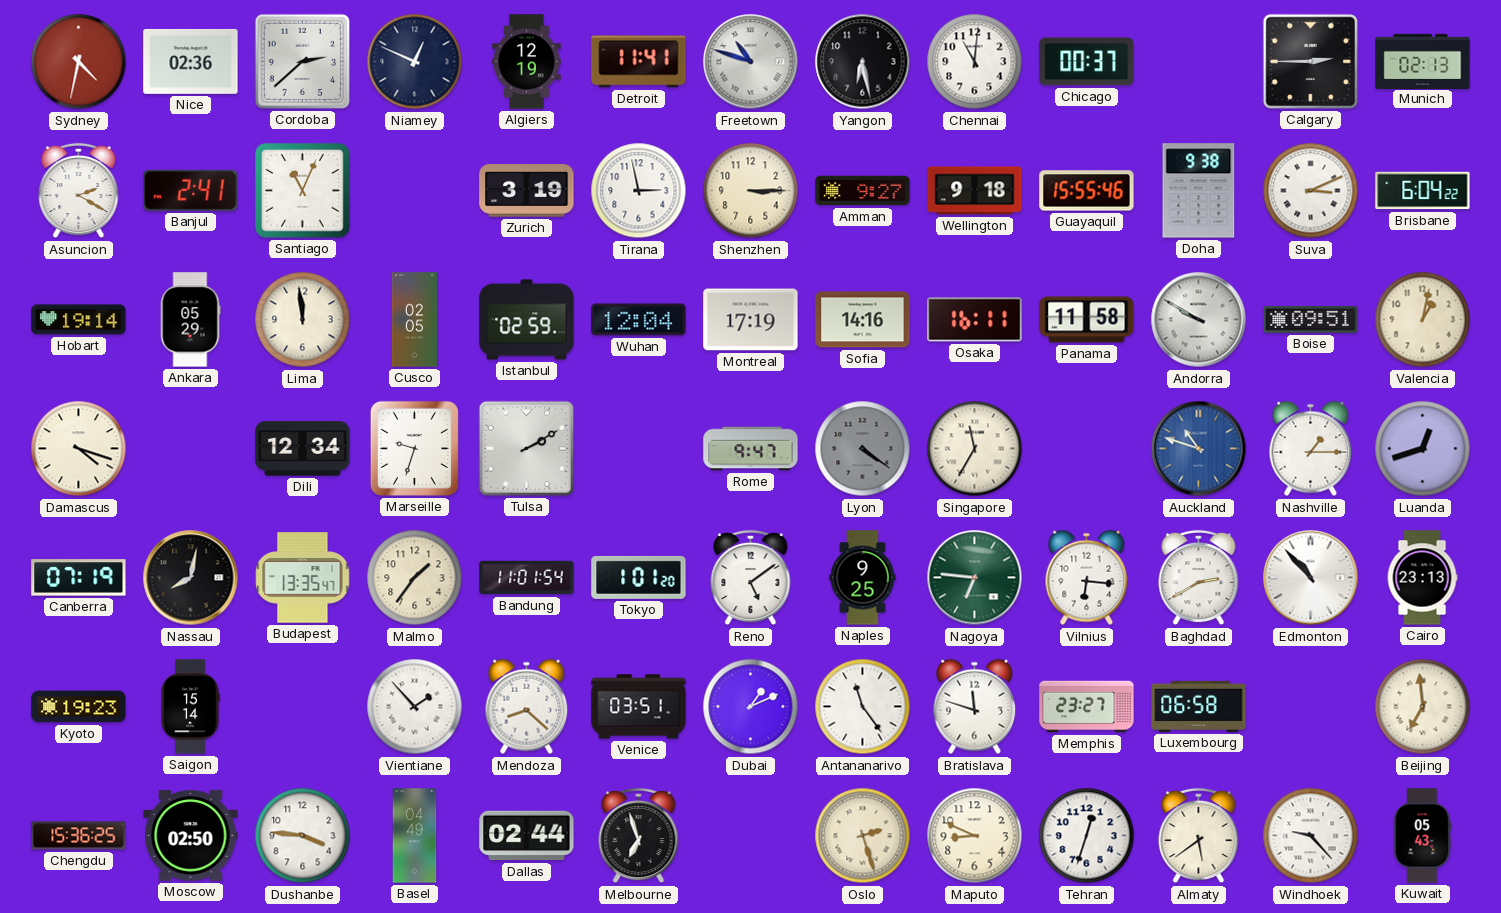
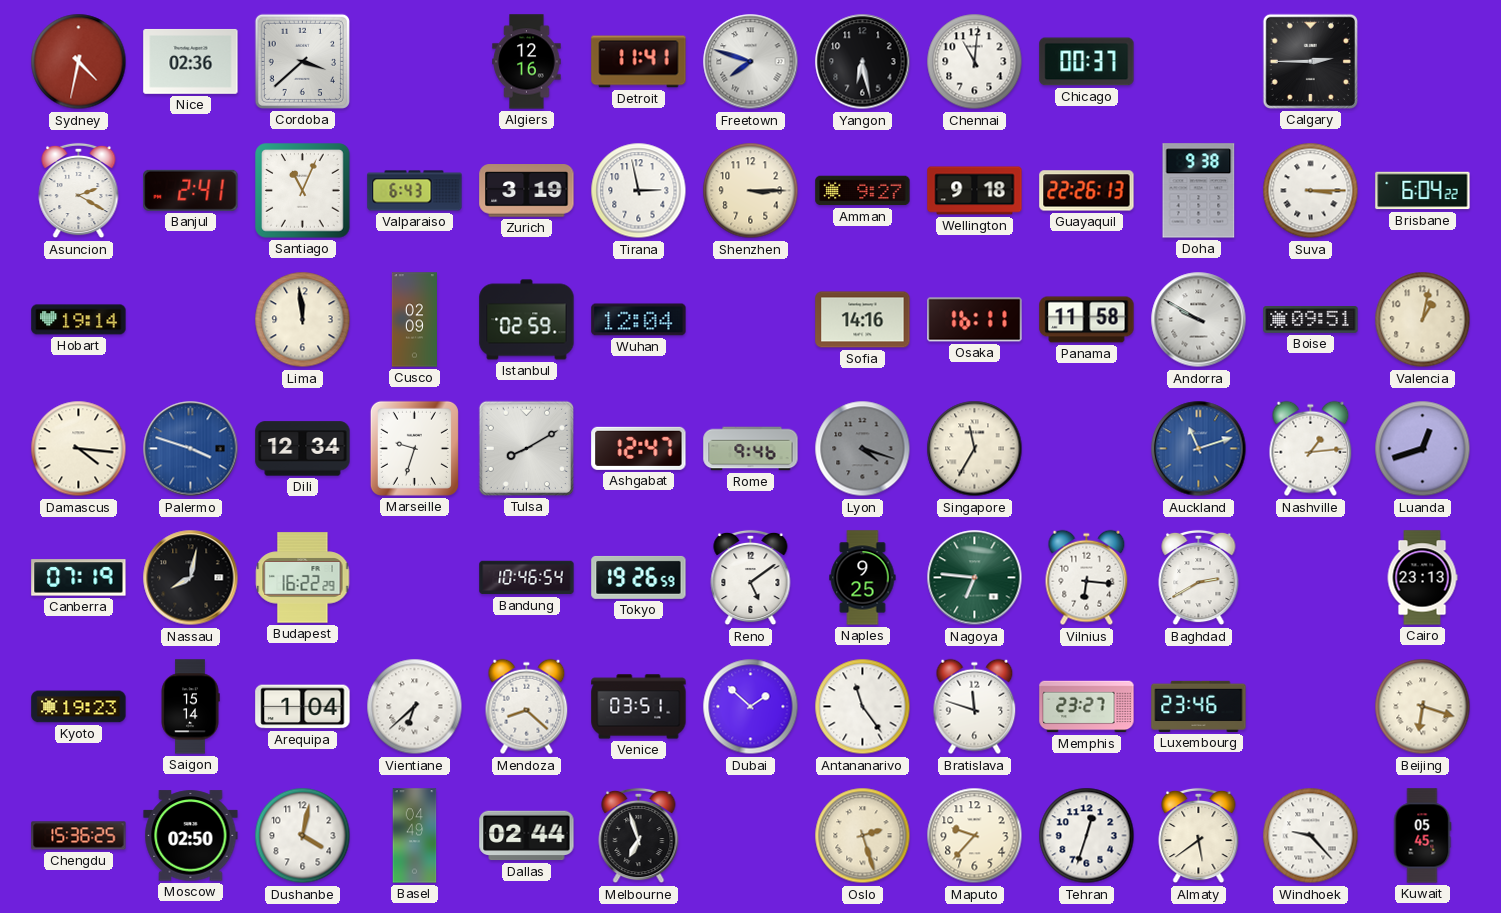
Cordoba: 2:38 -> 3:38
Niamey: 12:49 -> none
Algiers: 12:19 -> 12:16
Freetown: 10:48 -> 7:48
Munich: 02:13 -> none
Valparaiso: none -> 6:43
Guayaquil: 15:55 -> 22:26
Suva: 3:11 -> 3:15
Ankara: 05:29 -> none
Cusco: 02:05 -> 02:09
Montreal: 17:19 -> none
Damascus: 4:18 -> 4:16
Palermo: none -> 3:48
Tulsa: 2:10 -> 8:10
Ashgabat: none -> 12:47
Rome: 9:47 -> 9:46
Lyon: 4:21 -> 4:18
Auckland: 10:48 -> 11:12
Nashville: 1:15 -> 1:14
Budapest: 13:35 -> 16:22
Malmo: 1:36 -> none
Bandung: 11:01 -> 10:46
Tokyo: 1:01 -> 19:26
Edmonton: 10:53 -> none
Arequipa: none -> 1:04
Vientiane: 1:53 -> 6:38
Dubai: 1:11 -> 1:52
Luxembourg: 06:58 -> 23:46
Beijing: 6:59 -> 6:18
Dushanbe: 3:46 -> 4:02
Maputo: 8:49 -> 9:37
Kuwait: 05:43 -> 05:45
